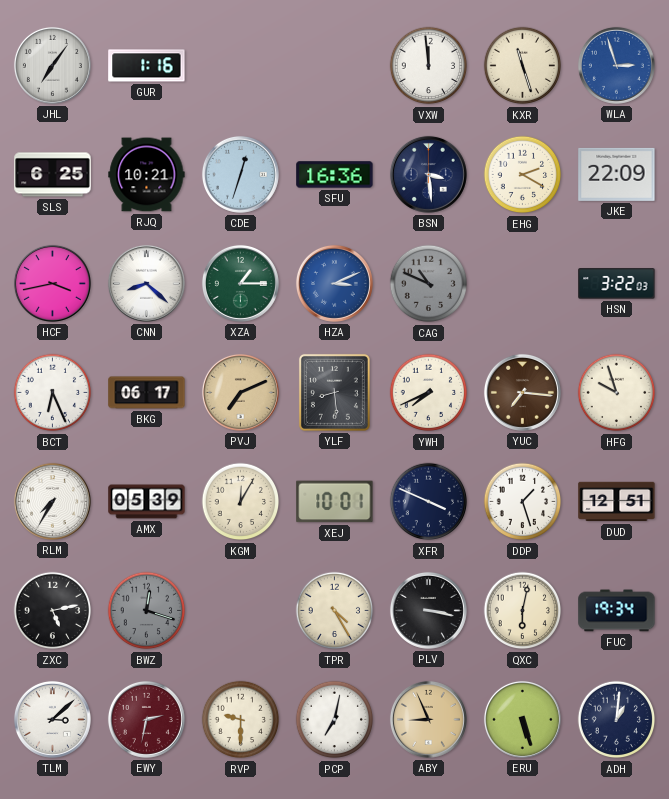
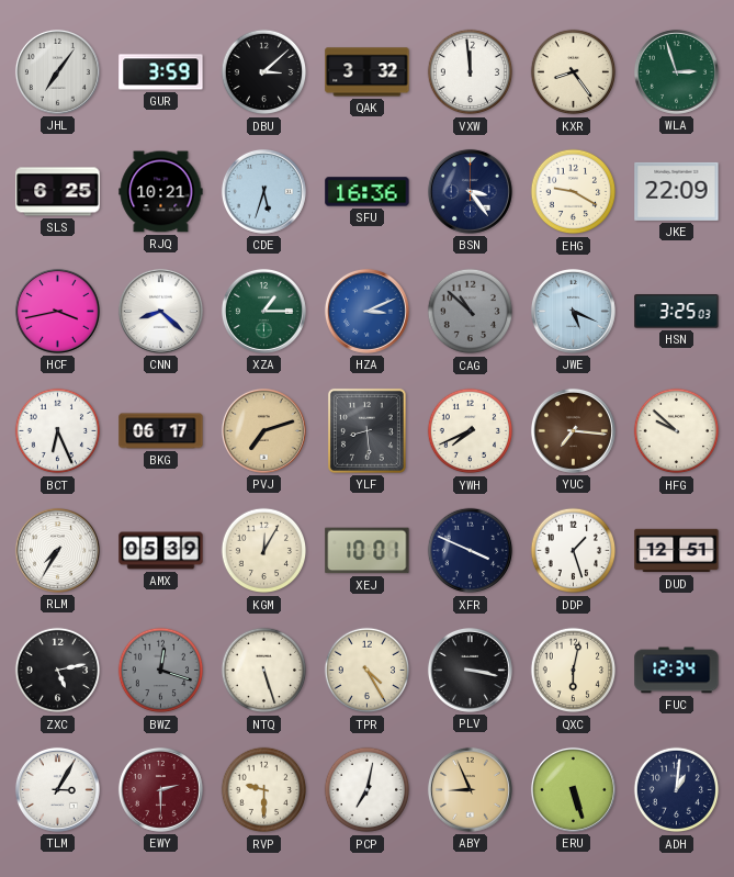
GUR: 1:16 -> 3:59
DBU: none -> 3:08
QAK: none -> 3:32
KXR: 11:27 -> 8:24
WLA dial: blue -> green
CDE: 12:33 -> 5:33
BSN: 3:29 -> 3:24
EHG: 2:20 -> 9:20
CAG: 10:49 -> 10:52
JWE: none -> 5:19
HSN: 3:22 -> 3:25
PVJ: 7:11 -> 7:12
HFG: 9:57 -> 9:52
NTQ: none -> 5:27
FUC: 19:34 -> 12:34
TLM: 3:08 -> 3:05
EWY: 2:32 -> 2:30
